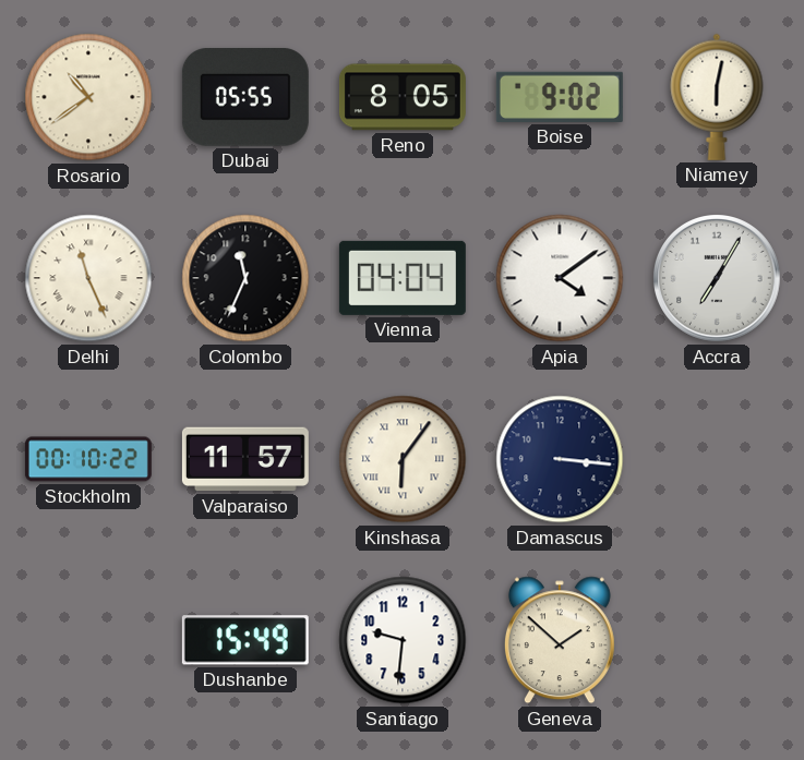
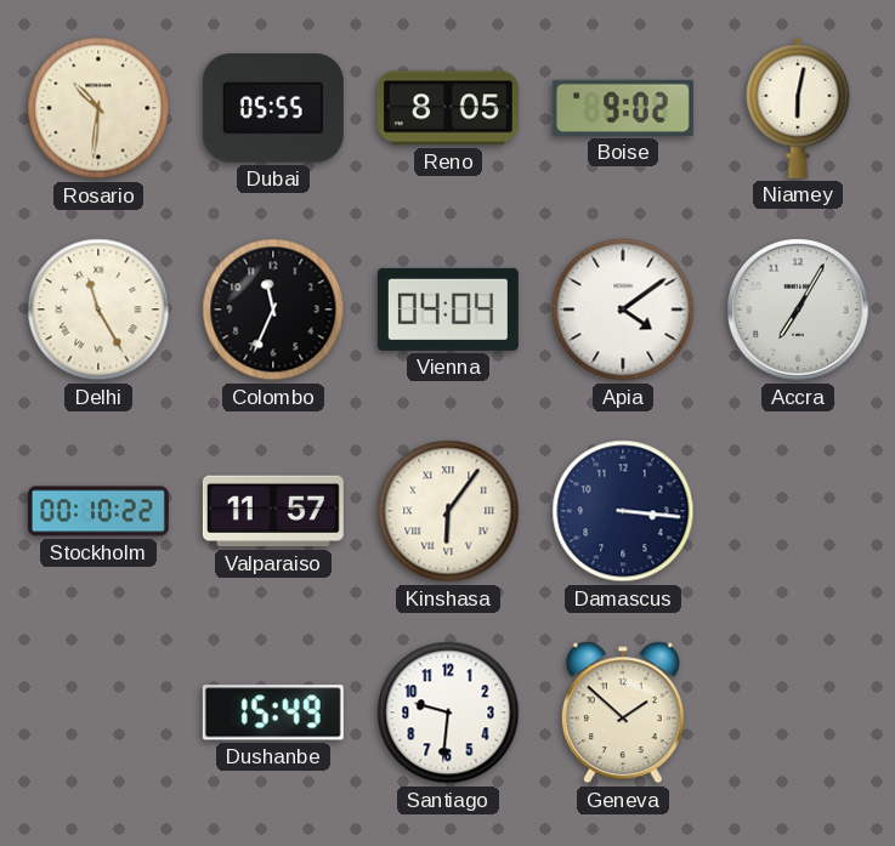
Rosario: 10:39 -> 10:31
Delhi: 11:26 -> 11:25
